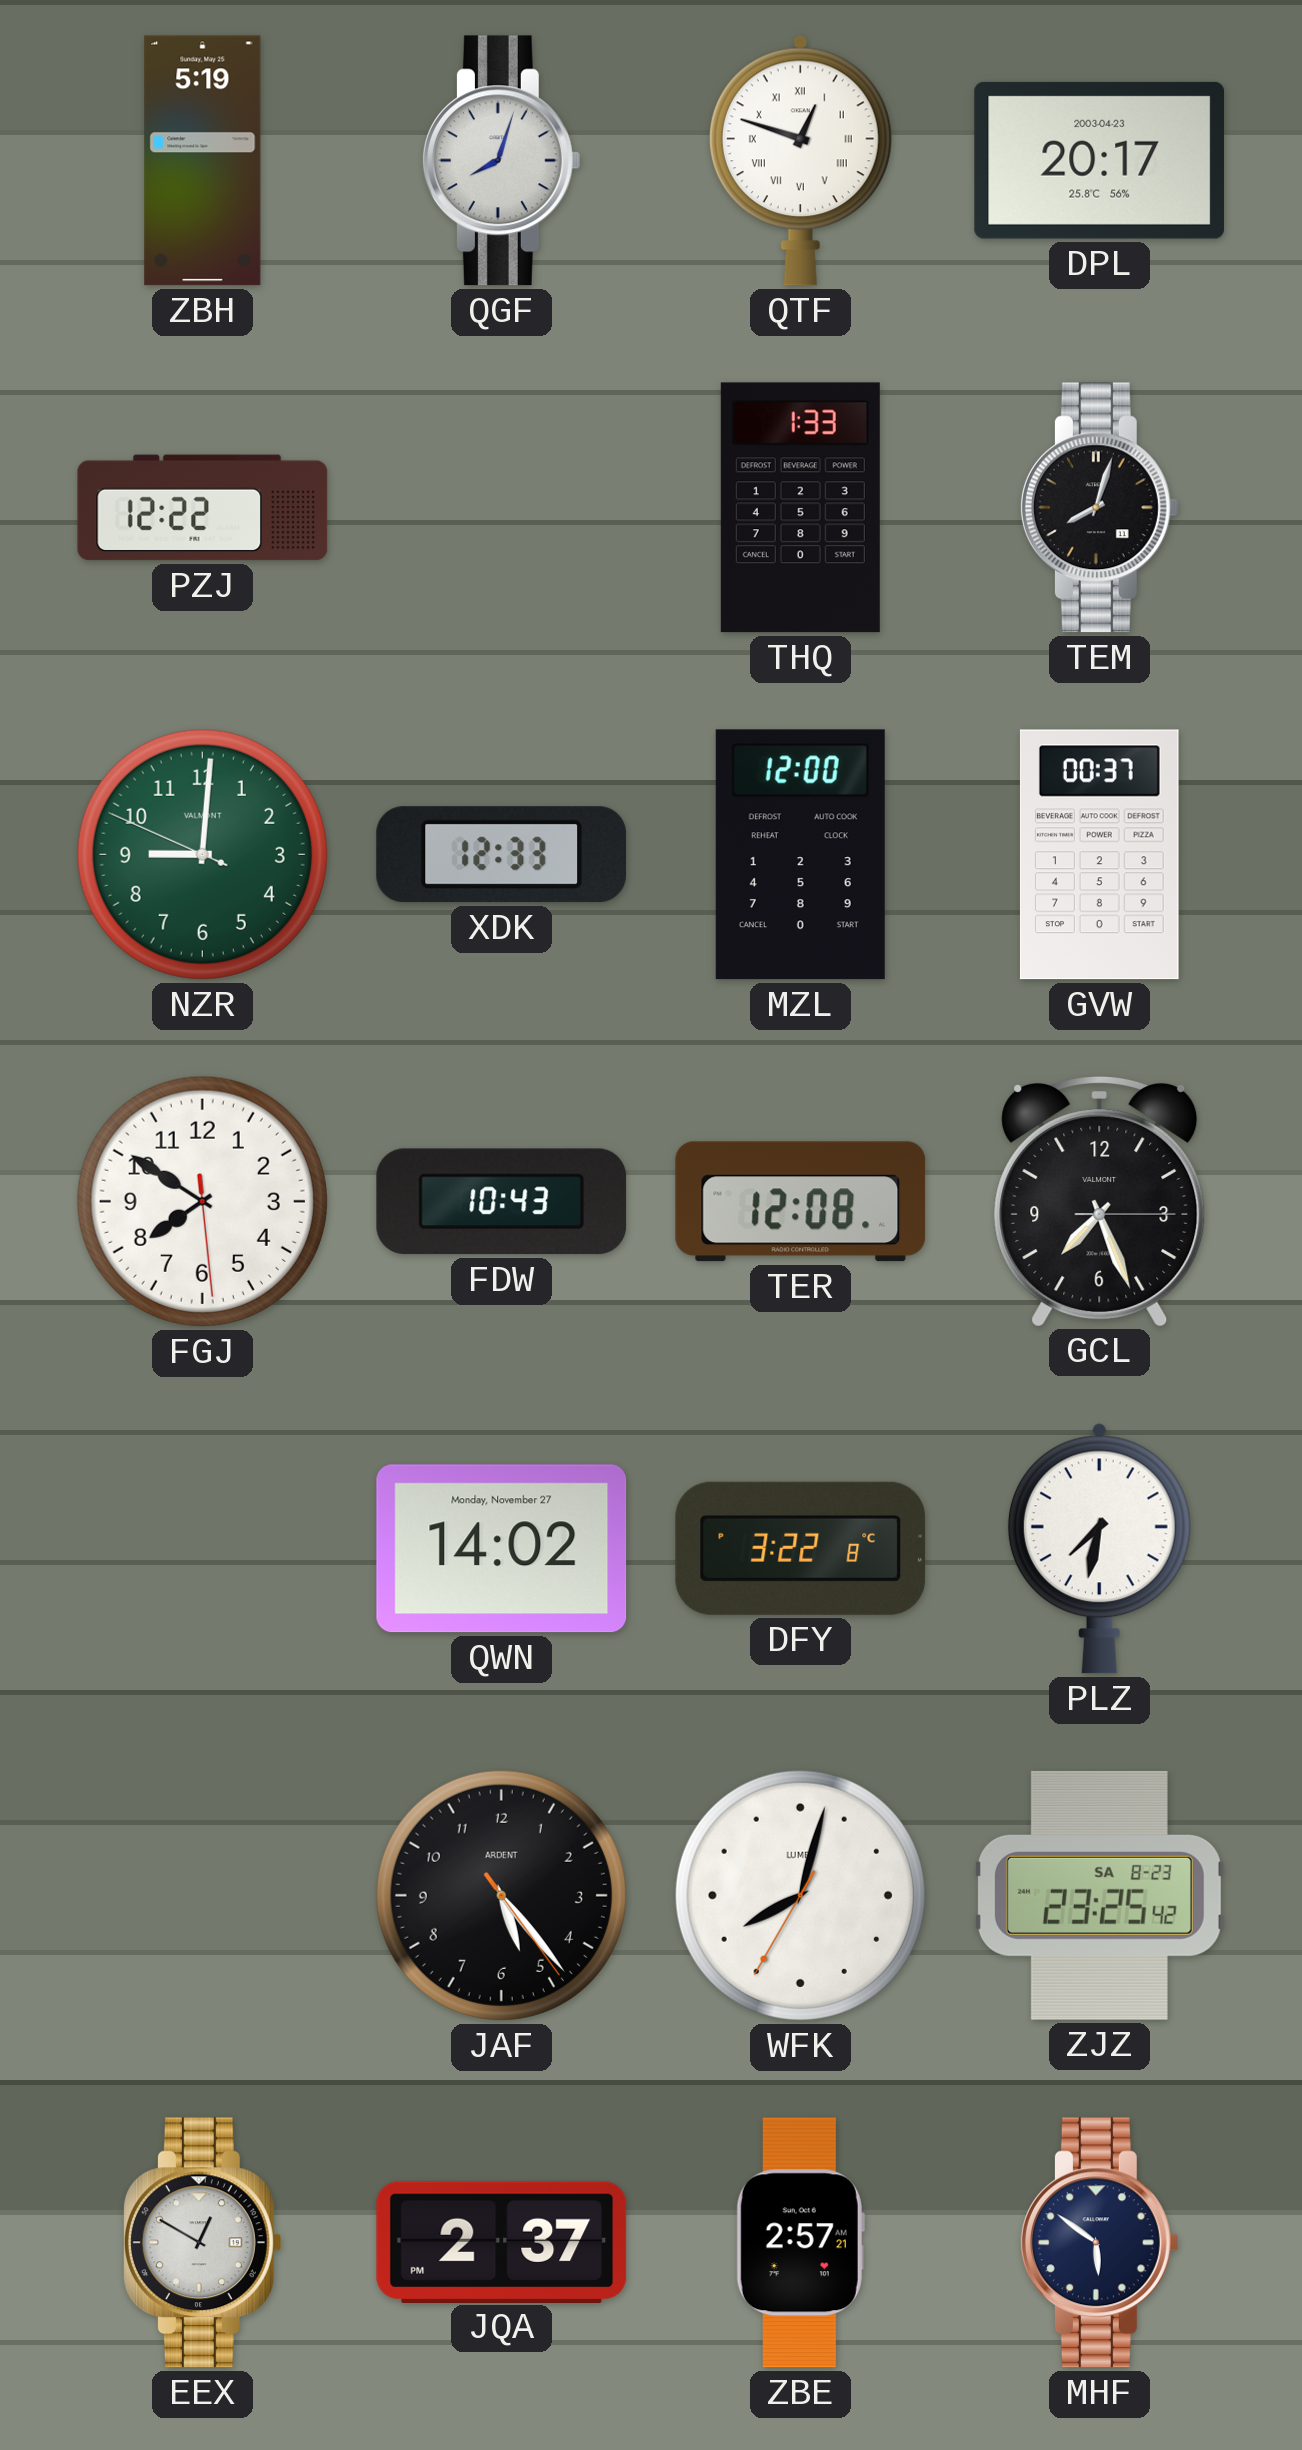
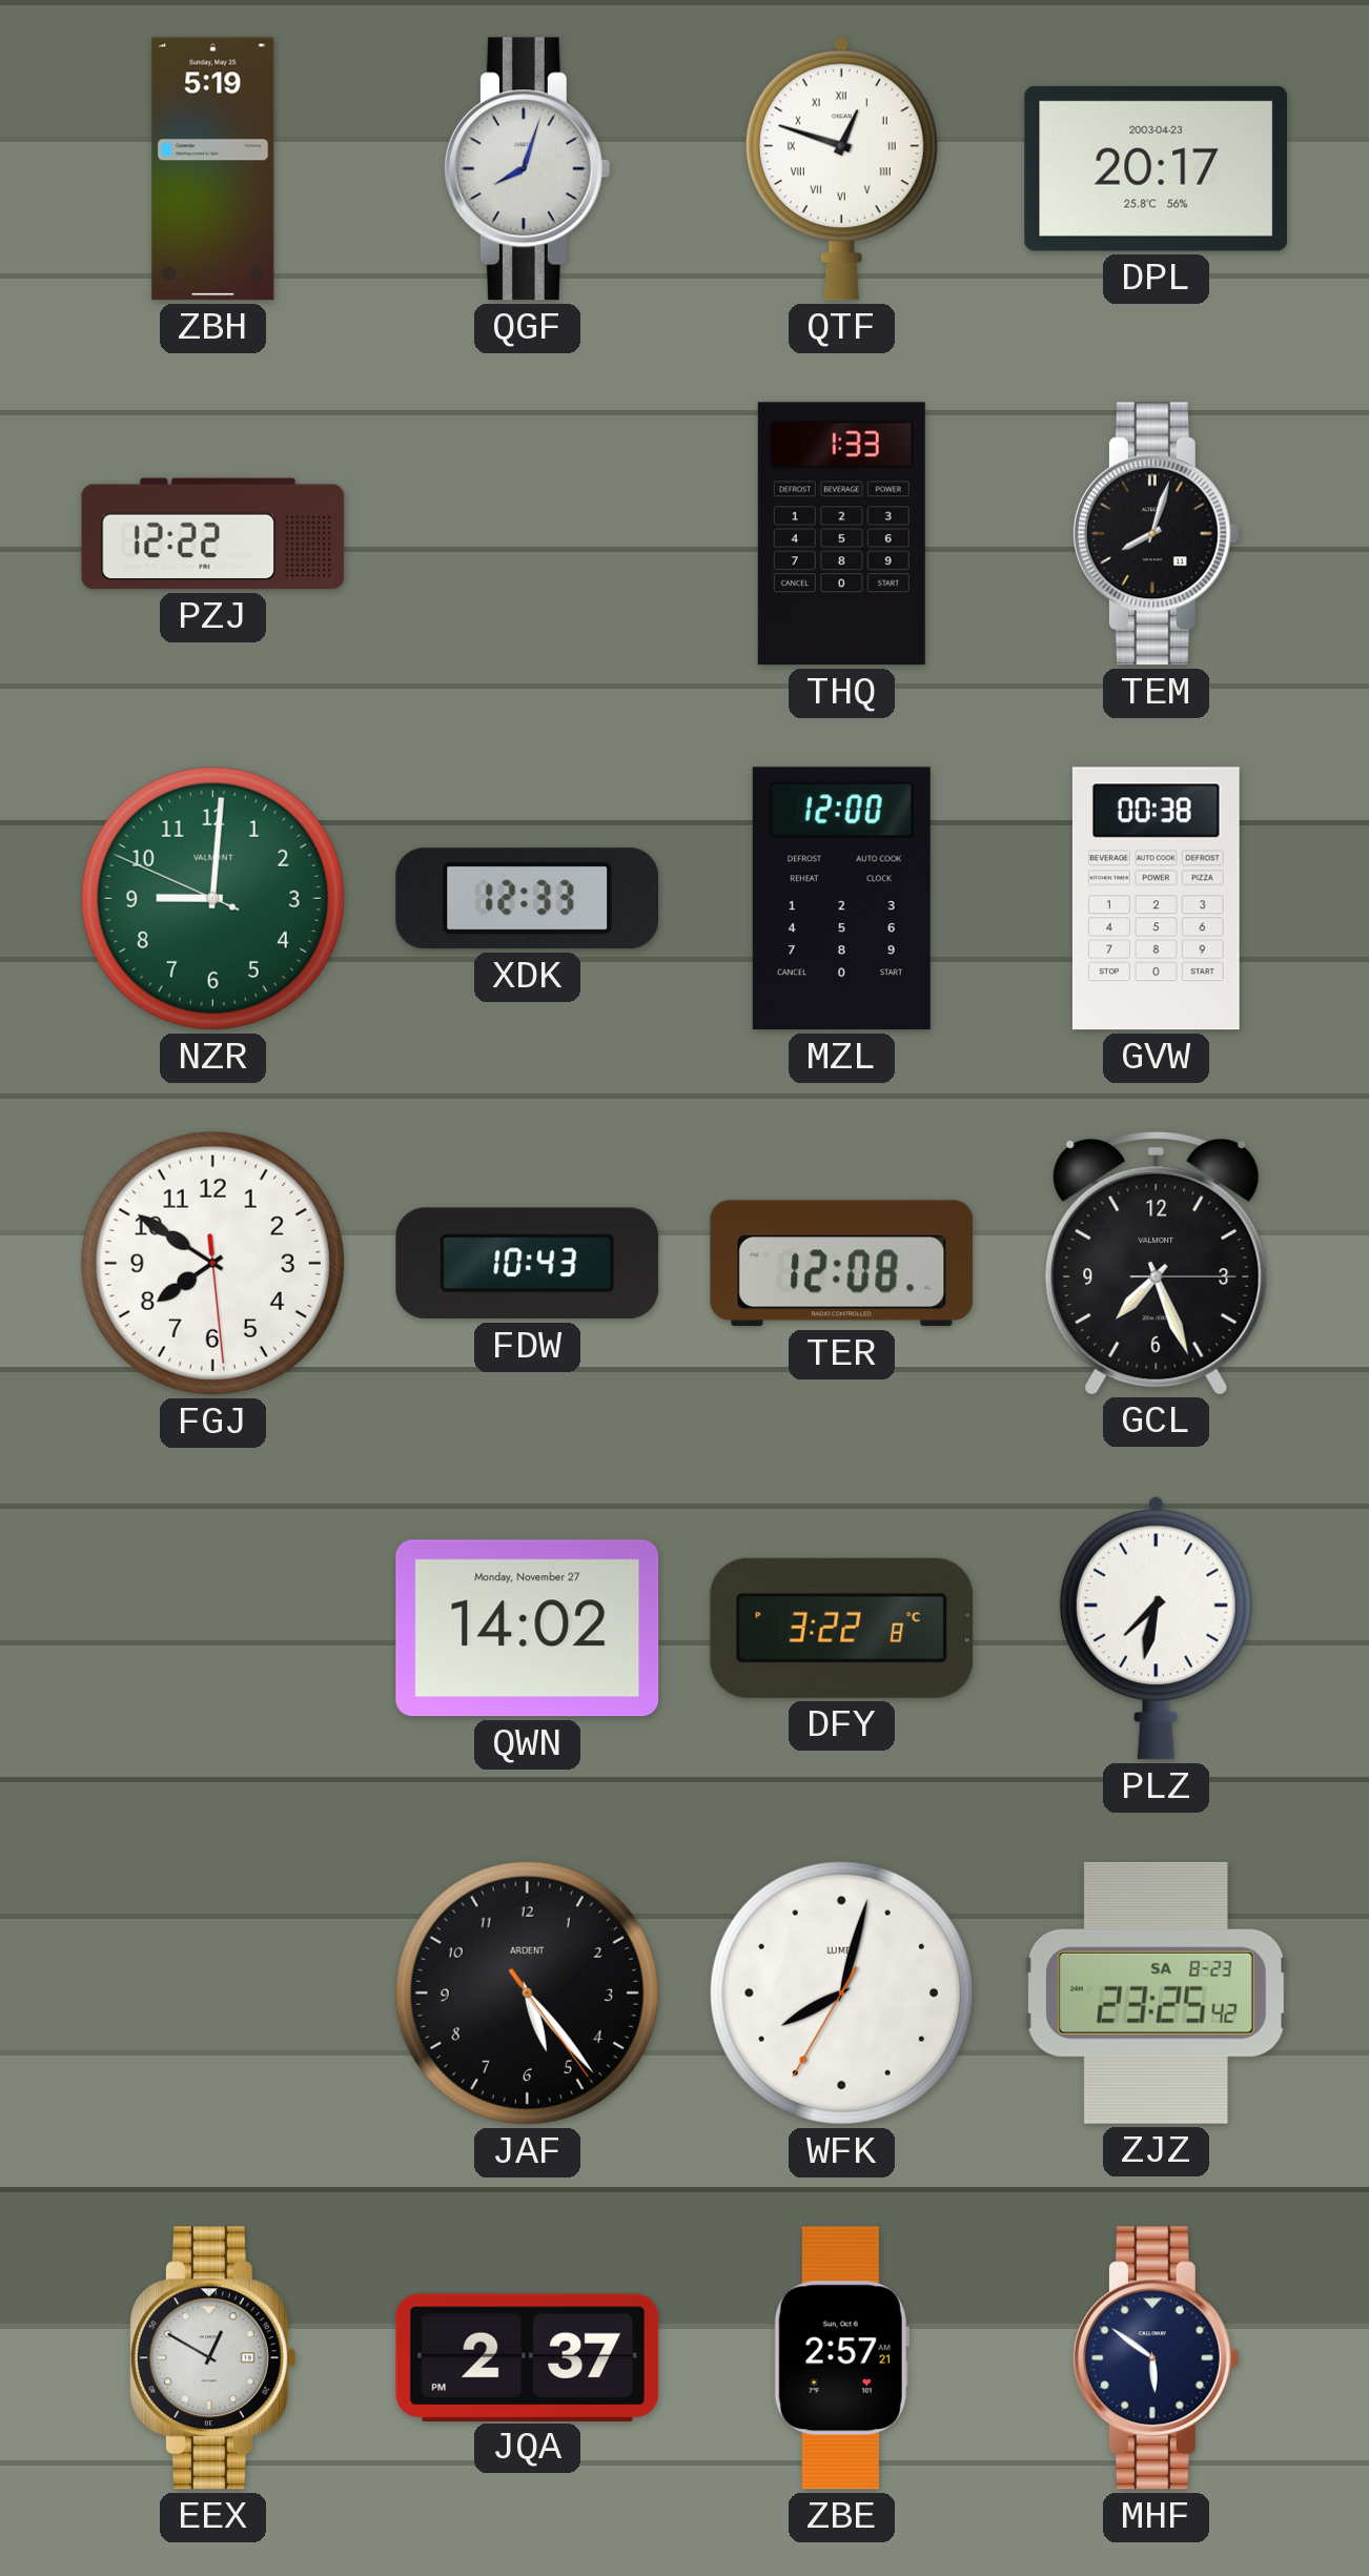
GVW: 00:37 -> 00:38
